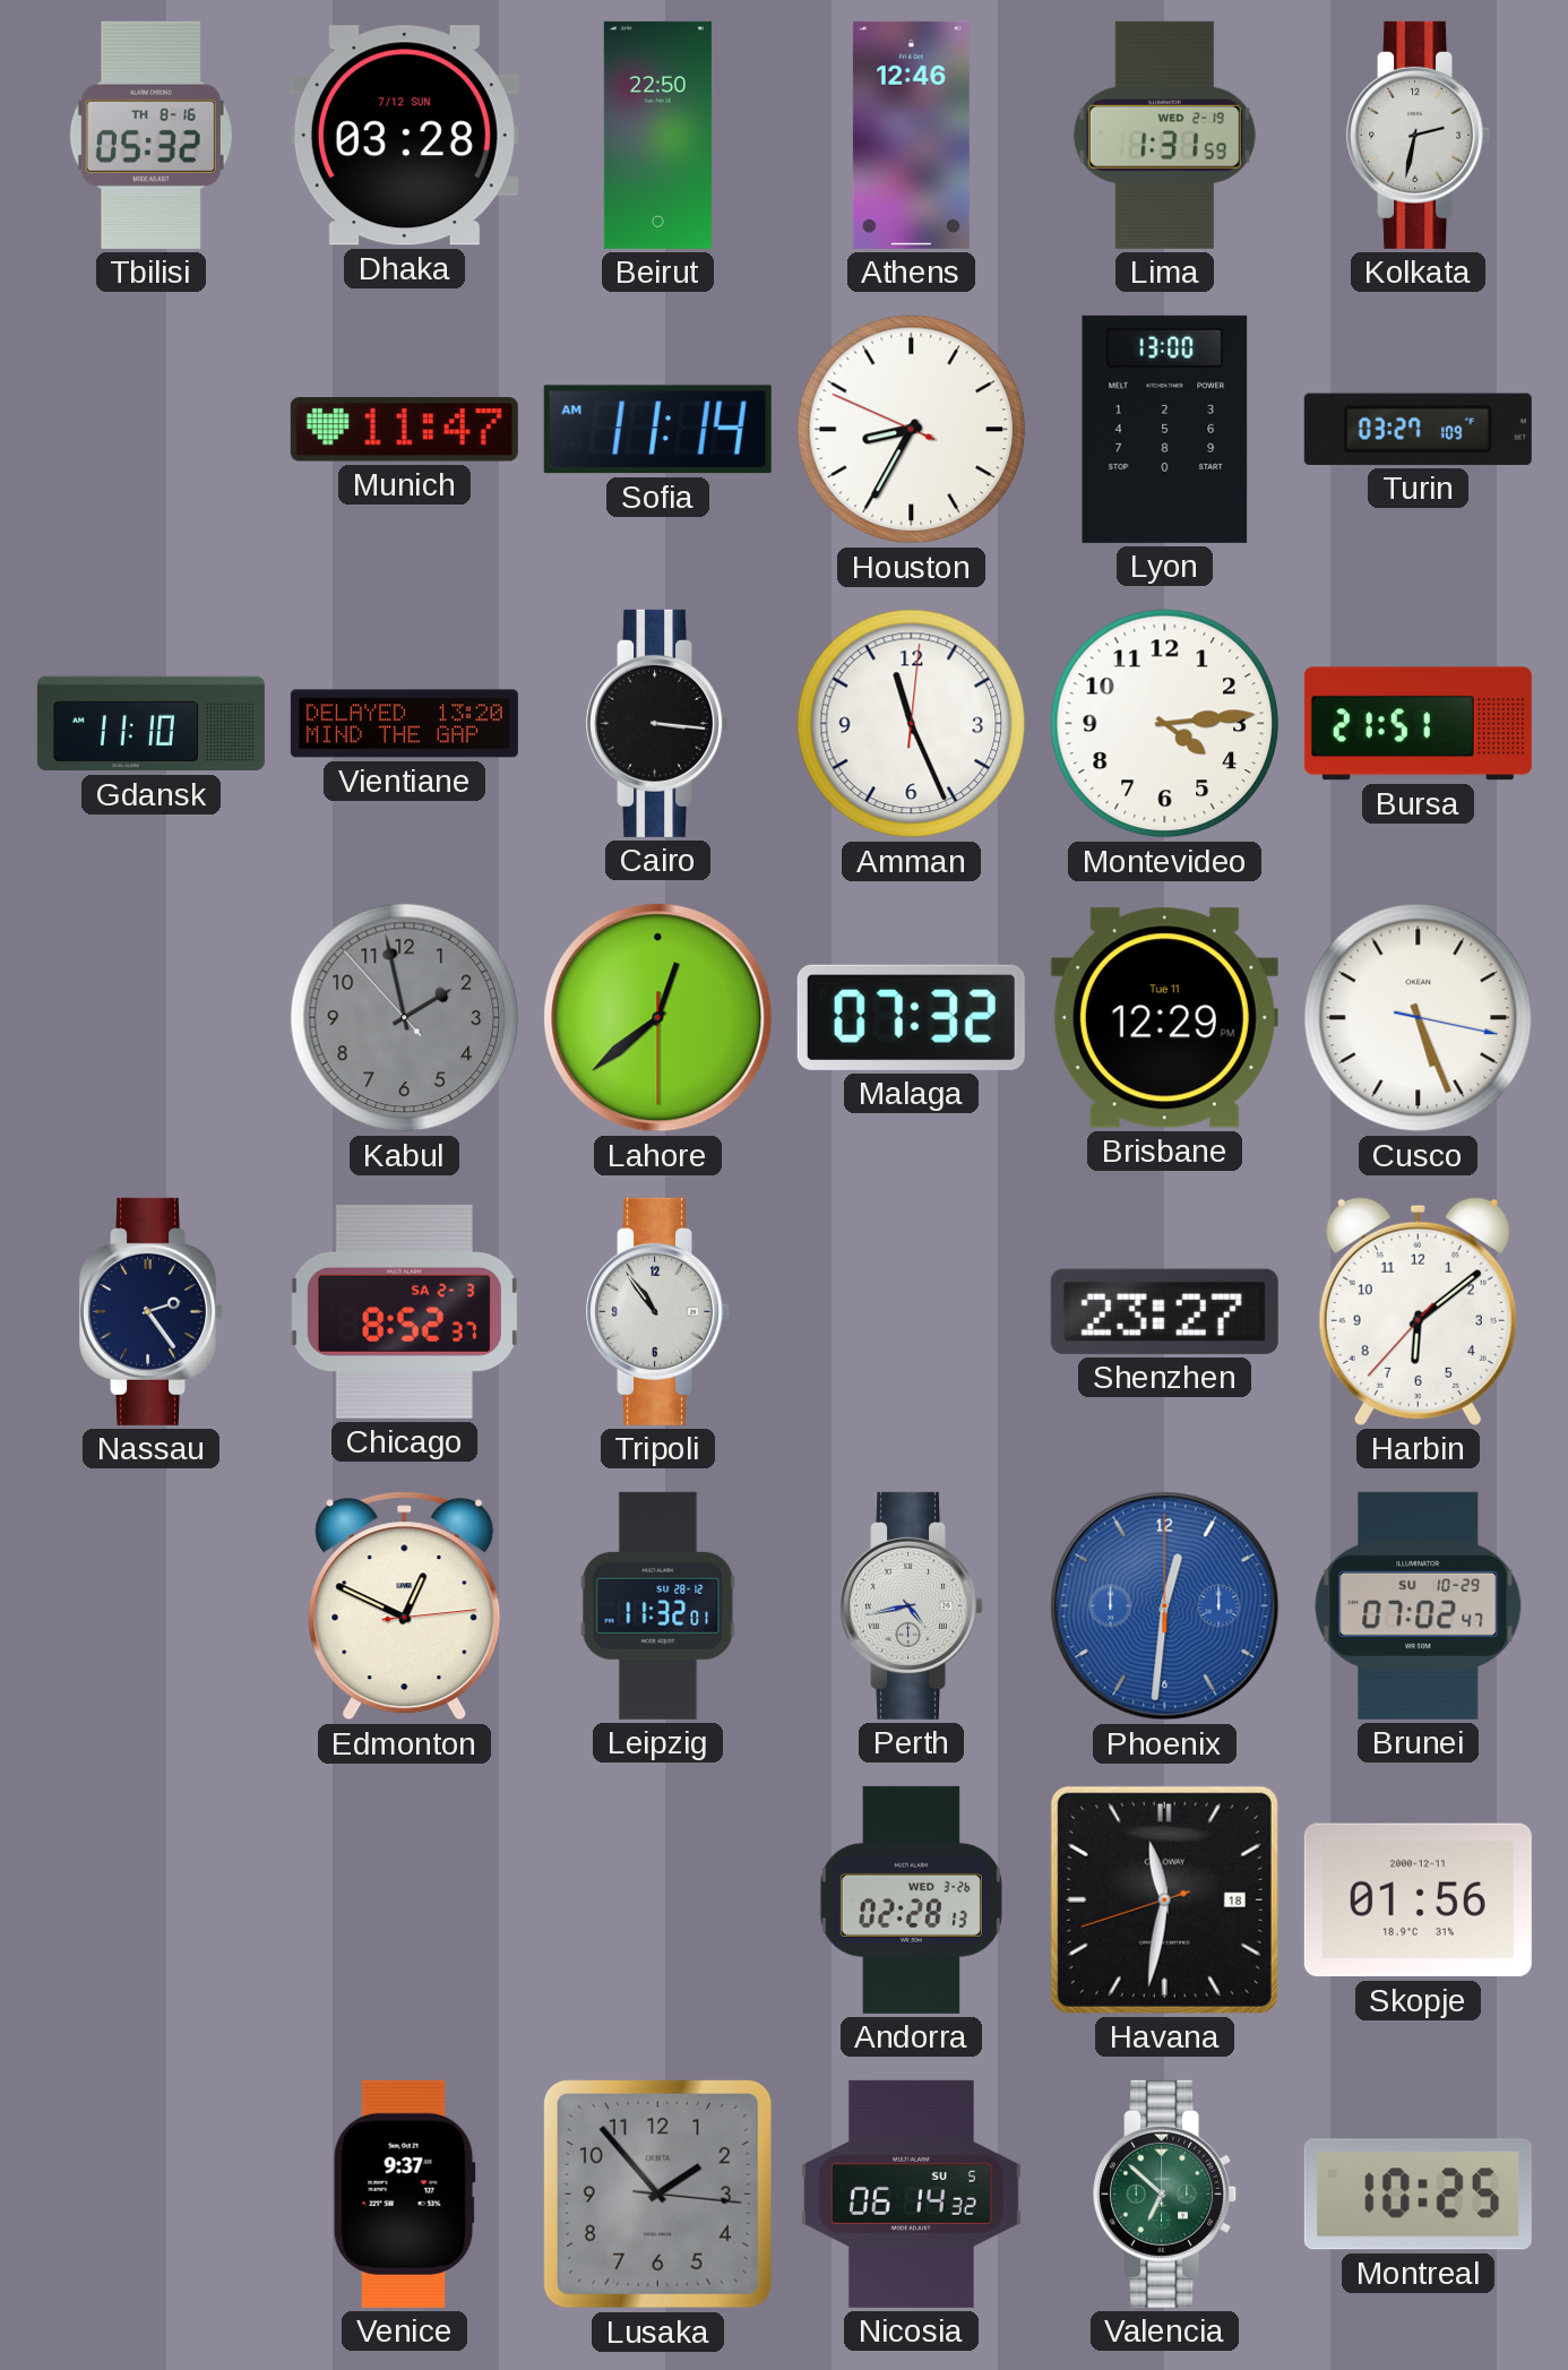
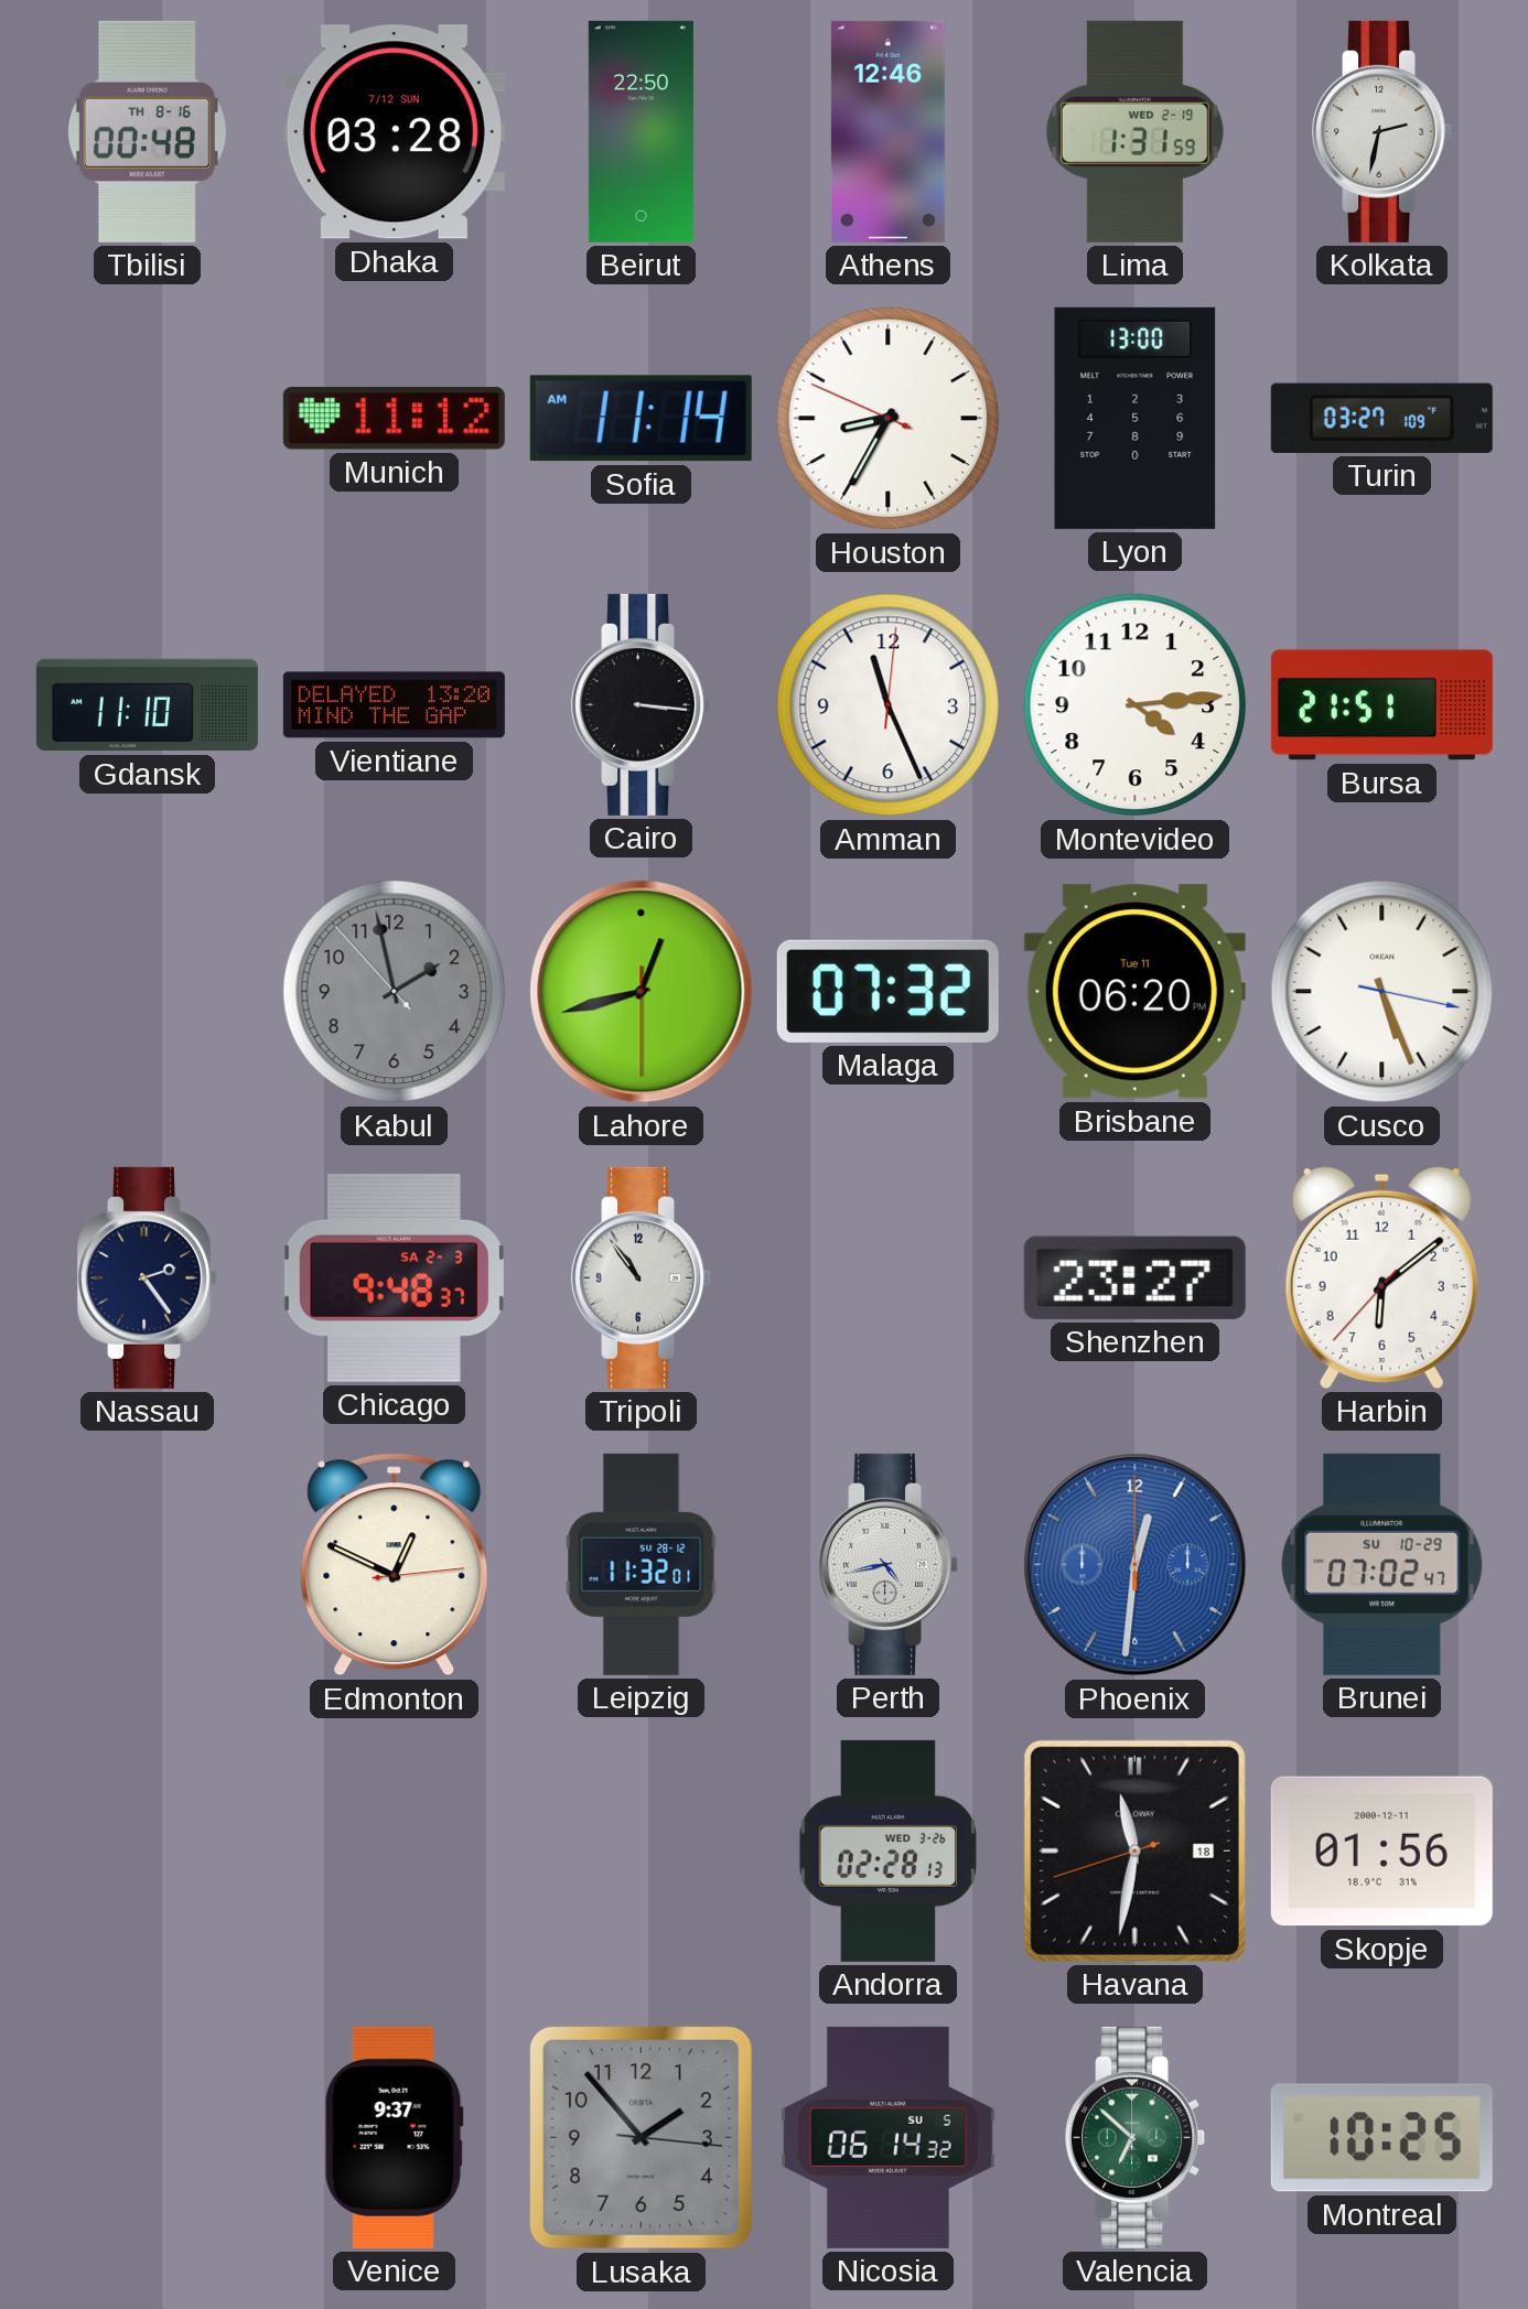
Tbilisi: 05:32 -> 00:48
Munich: 11:47 -> 11:12
Lahore: 12:38 -> 12:42
Brisbane: 12:29 -> 06:20
Chicago: 8:52 -> 9:48
